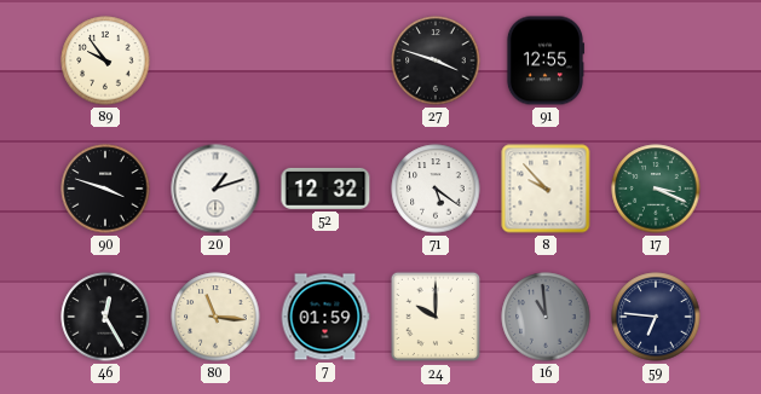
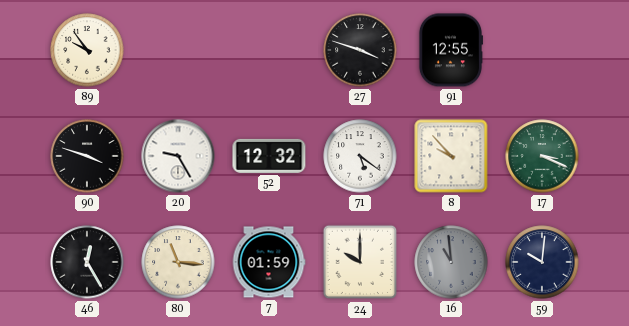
20: 1:12 -> 9:25
59: 6:46 -> 10:01
